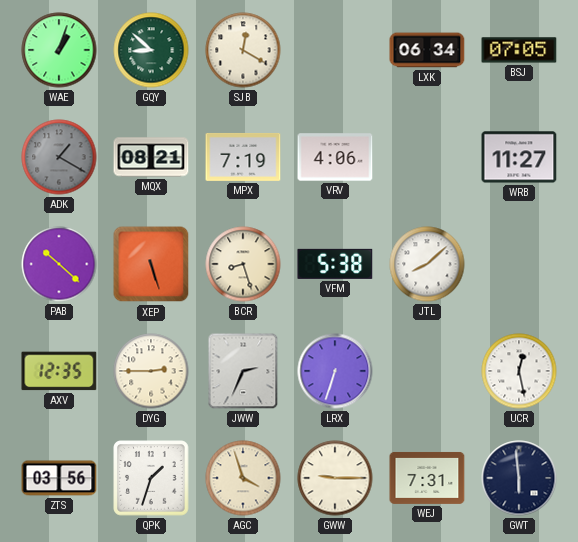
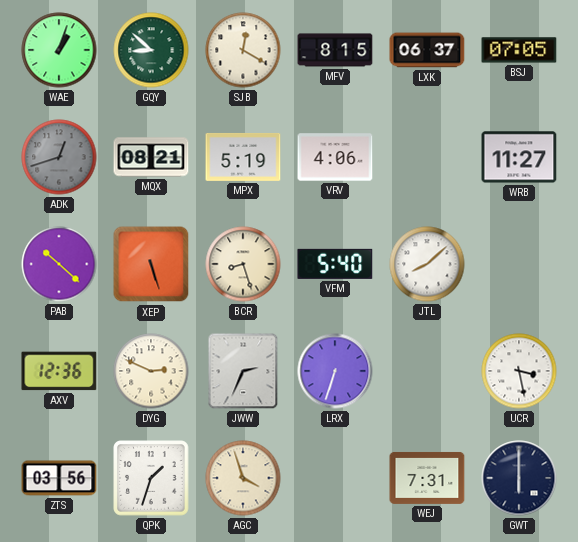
MFV: none -> 8:15
LXK: 06:34 -> 06:37
ADK: 1:20 -> 12:42
MPX: 7:19 -> 5:19
VFM: 5:38 -> 5:40
AXV: 12:35 -> 12:36
DYG: 2:45 -> 2:49
UCR: 12:28 -> 3:28
GWW: 9:15 -> none
GWT: 5:59 -> 6:00
